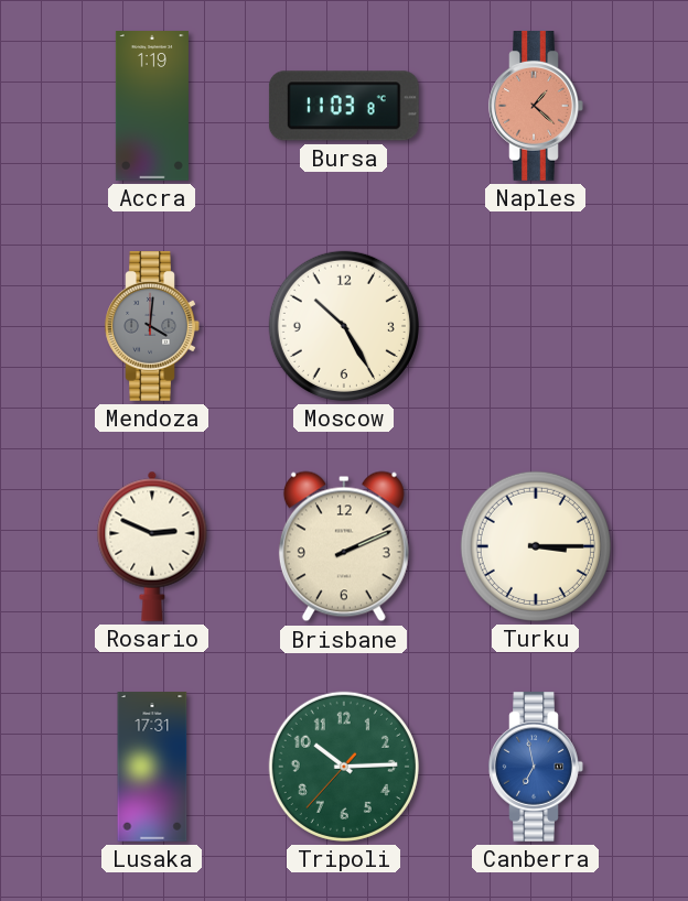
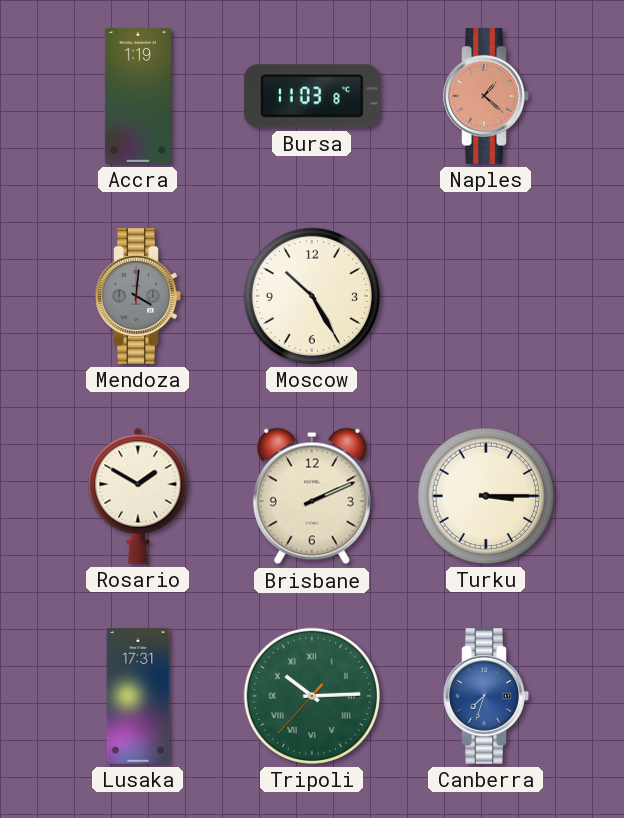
Rosario: 2:49 -> 1:50
Tripoli numerals: Arabic -> Roman
Canberra: 6:58 -> 7:33
